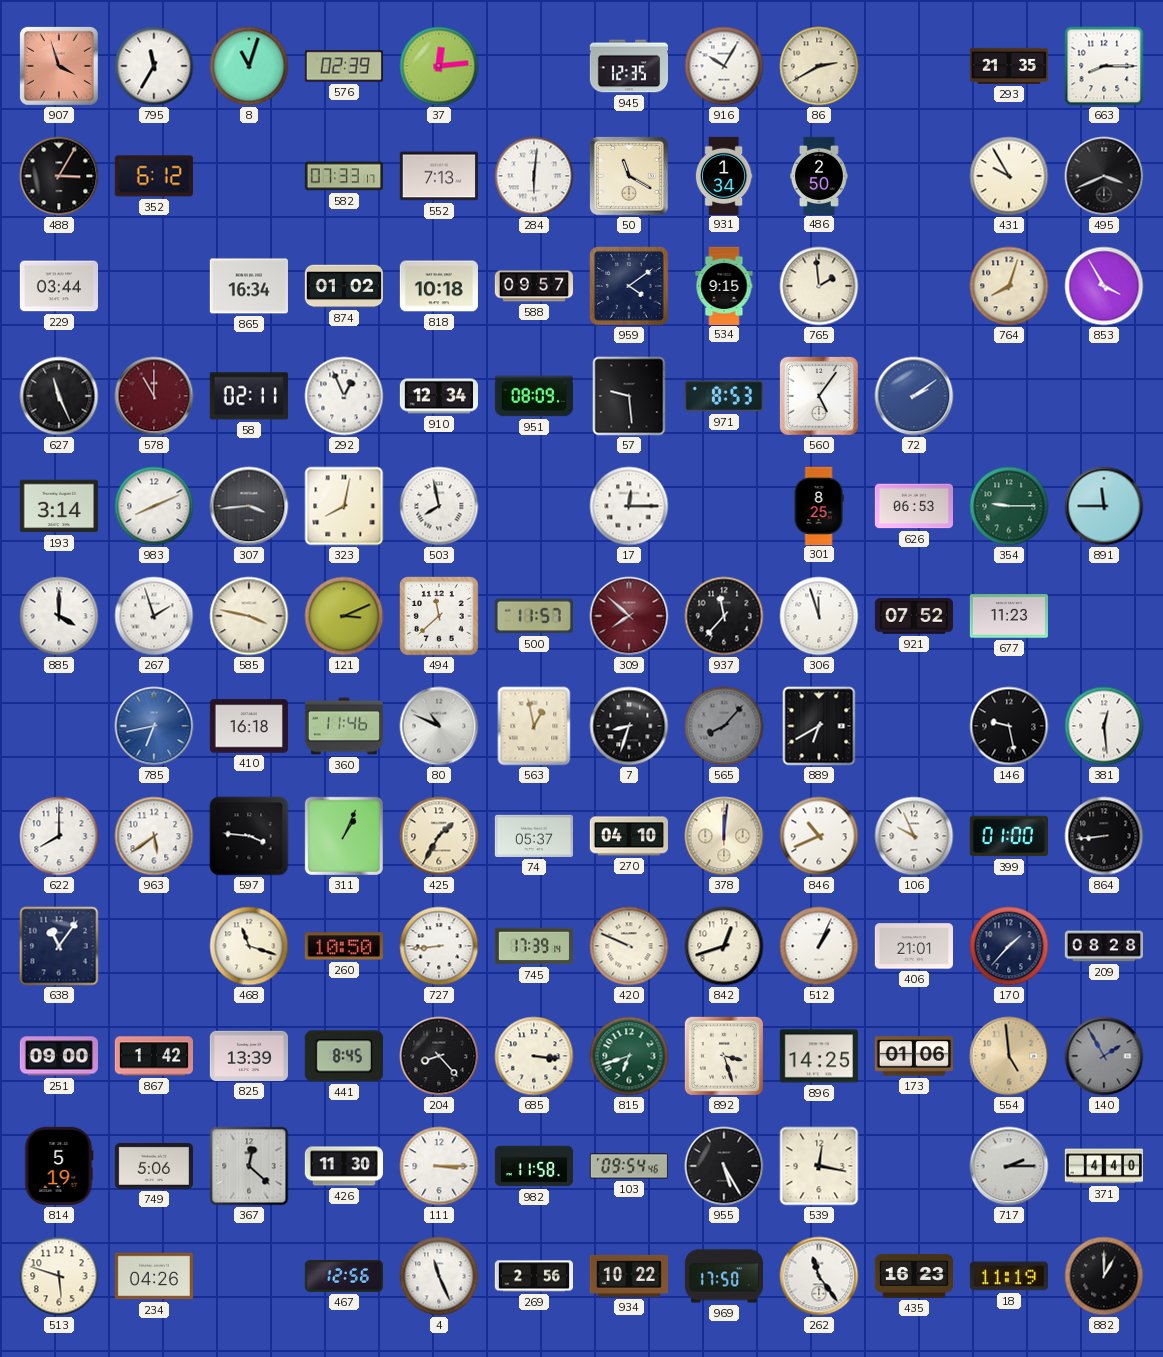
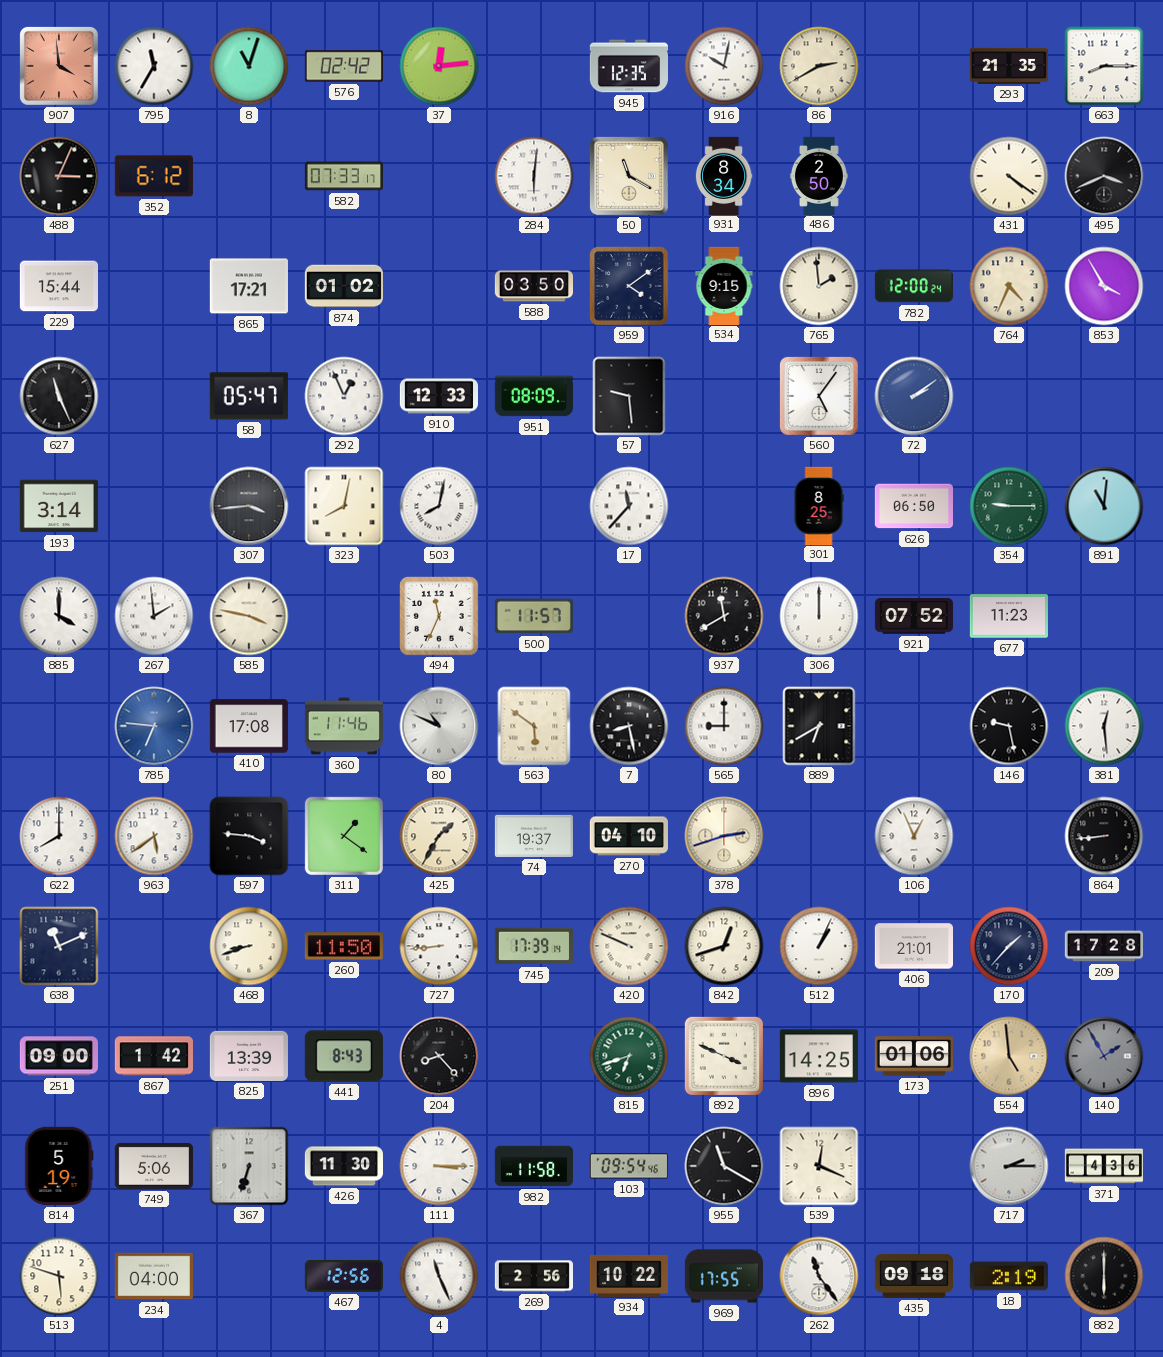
907: 3:57 -> 3:59
576: 02:39 -> 02:42
916: 10:05 -> 10:02
488: 3:05 -> 3:04
552: 7:13 -> none
931: 1:34 -> 8:34
431: 9:55 -> 4:21
229: 03:44 -> 15:44
865: 16:34 -> 17:21
818: 10:18 -> none
588: 09:57 -> 03:50
782: none -> 12:00
764: 8:03 -> 4:34
578: 11:00 -> none
58: 02:11 -> 05:47
910: 12:34 -> 12:33
971: 8:53 -> none
983: 8:11 -> none
503: 7:58 -> 8:02
17: 12:15 -> 11:37
626: 06:53 -> 06:50
891: 11:45 -> 11:01
267: 1:57 -> 1:59
121: 3:11 -> none
494: 11:38 -> 11:34
309: 7:52 -> none
937: 11:37 -> 11:40
306: 11:57 -> 12:00
785: 6:43 -> 6:46
410: 16:18 -> 17:08
563: 12:58 -> 5:51
7: 8:33 -> 8:28
565: 8:07 -> 9:00
565 dial: grey -> white
311: 1:04 -> 1:21
74: 05:37 -> 19:37
378: 12:01 -> 2:42
846: 10:41 -> none
106: 9:56 -> 12:56
399: 01:00 -> none
638: 11:06 -> 11:11
468: 11:18 -> 8:42
260: 10:50 -> 11:50
209: 08:28 -> 17:28
441: 8:45 -> 8:43
685: 3:16 -> none
892: 3:27 -> 3:49
367: 12:22 -> 6:33
955: 5:25 -> 11:20
539: 12:17 -> 12:19
371: 4:40 -> 4:36
234: 04:26 -> 04:00
969: 17:50 -> 17:55
435: 16:23 -> 09:18
18: 11:19 -> 2:19
882: 1:00 -> 6:00
